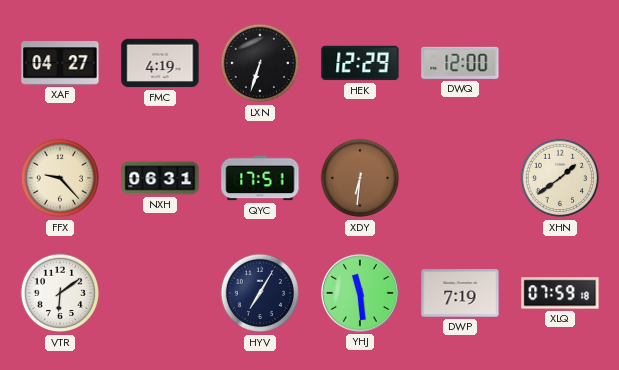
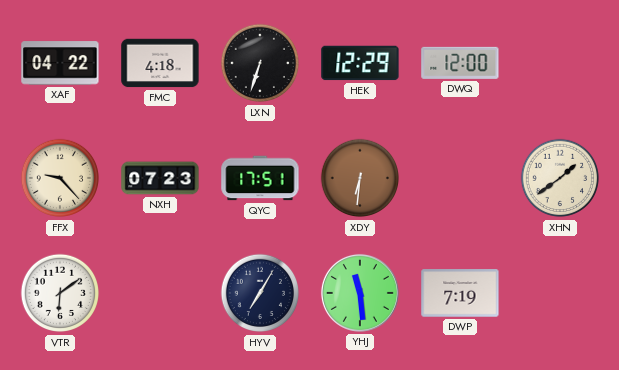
XAF: 04:27 -> 04:22
FMC: 4:19 -> 4:18
NXH: 06:31 -> 07:23
XLQ: 07:59 -> none
